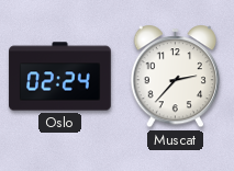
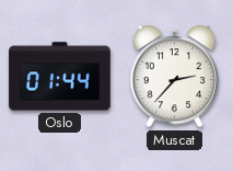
Oslo: 02:24 -> 01:44
